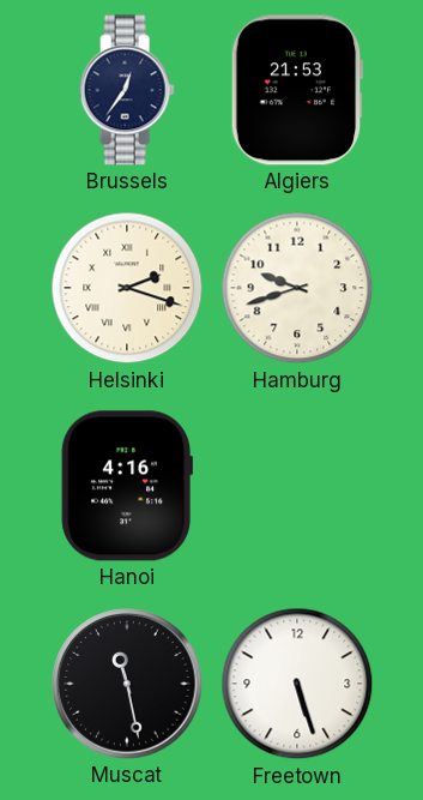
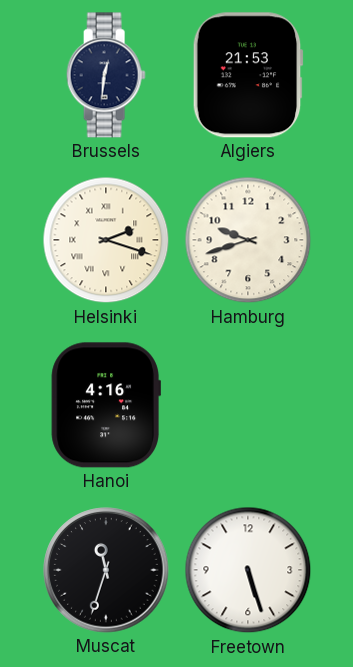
Brussels: 12:36 -> 12:31
Muscat: 11:28 -> 11:33
